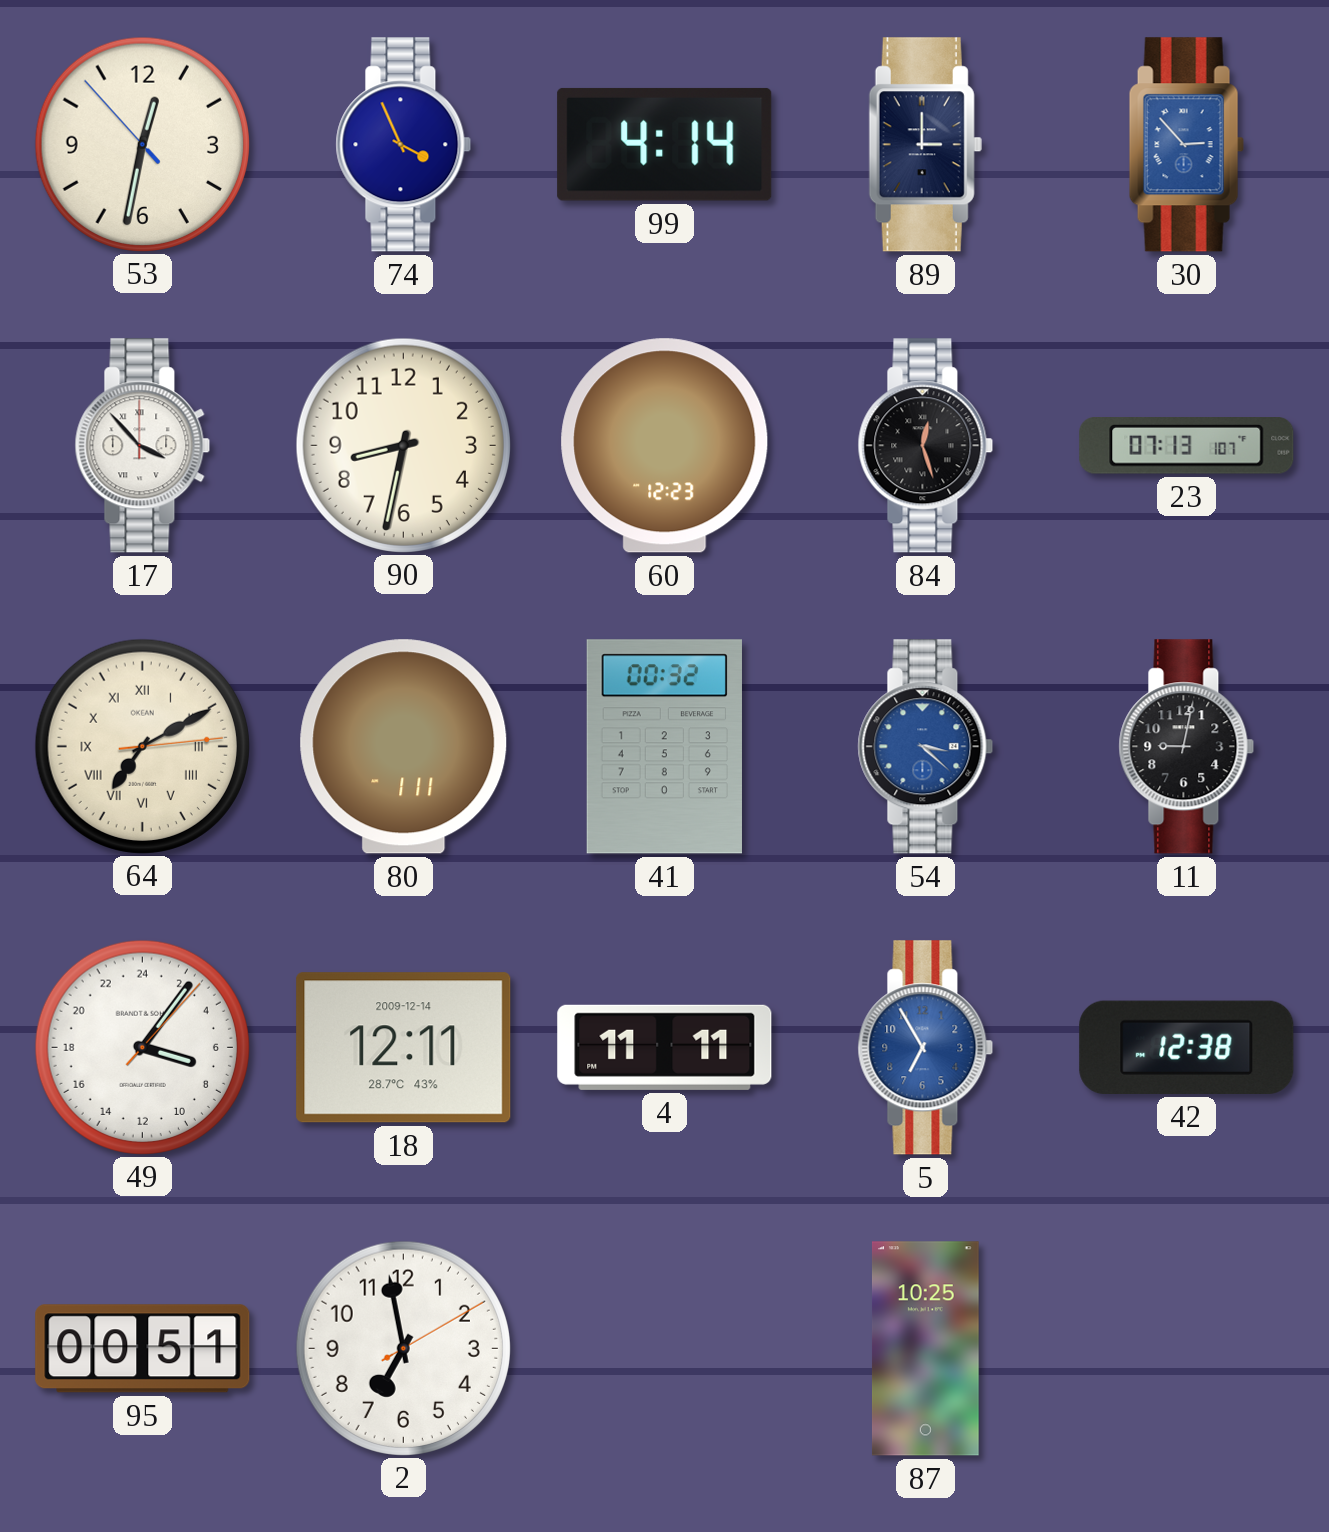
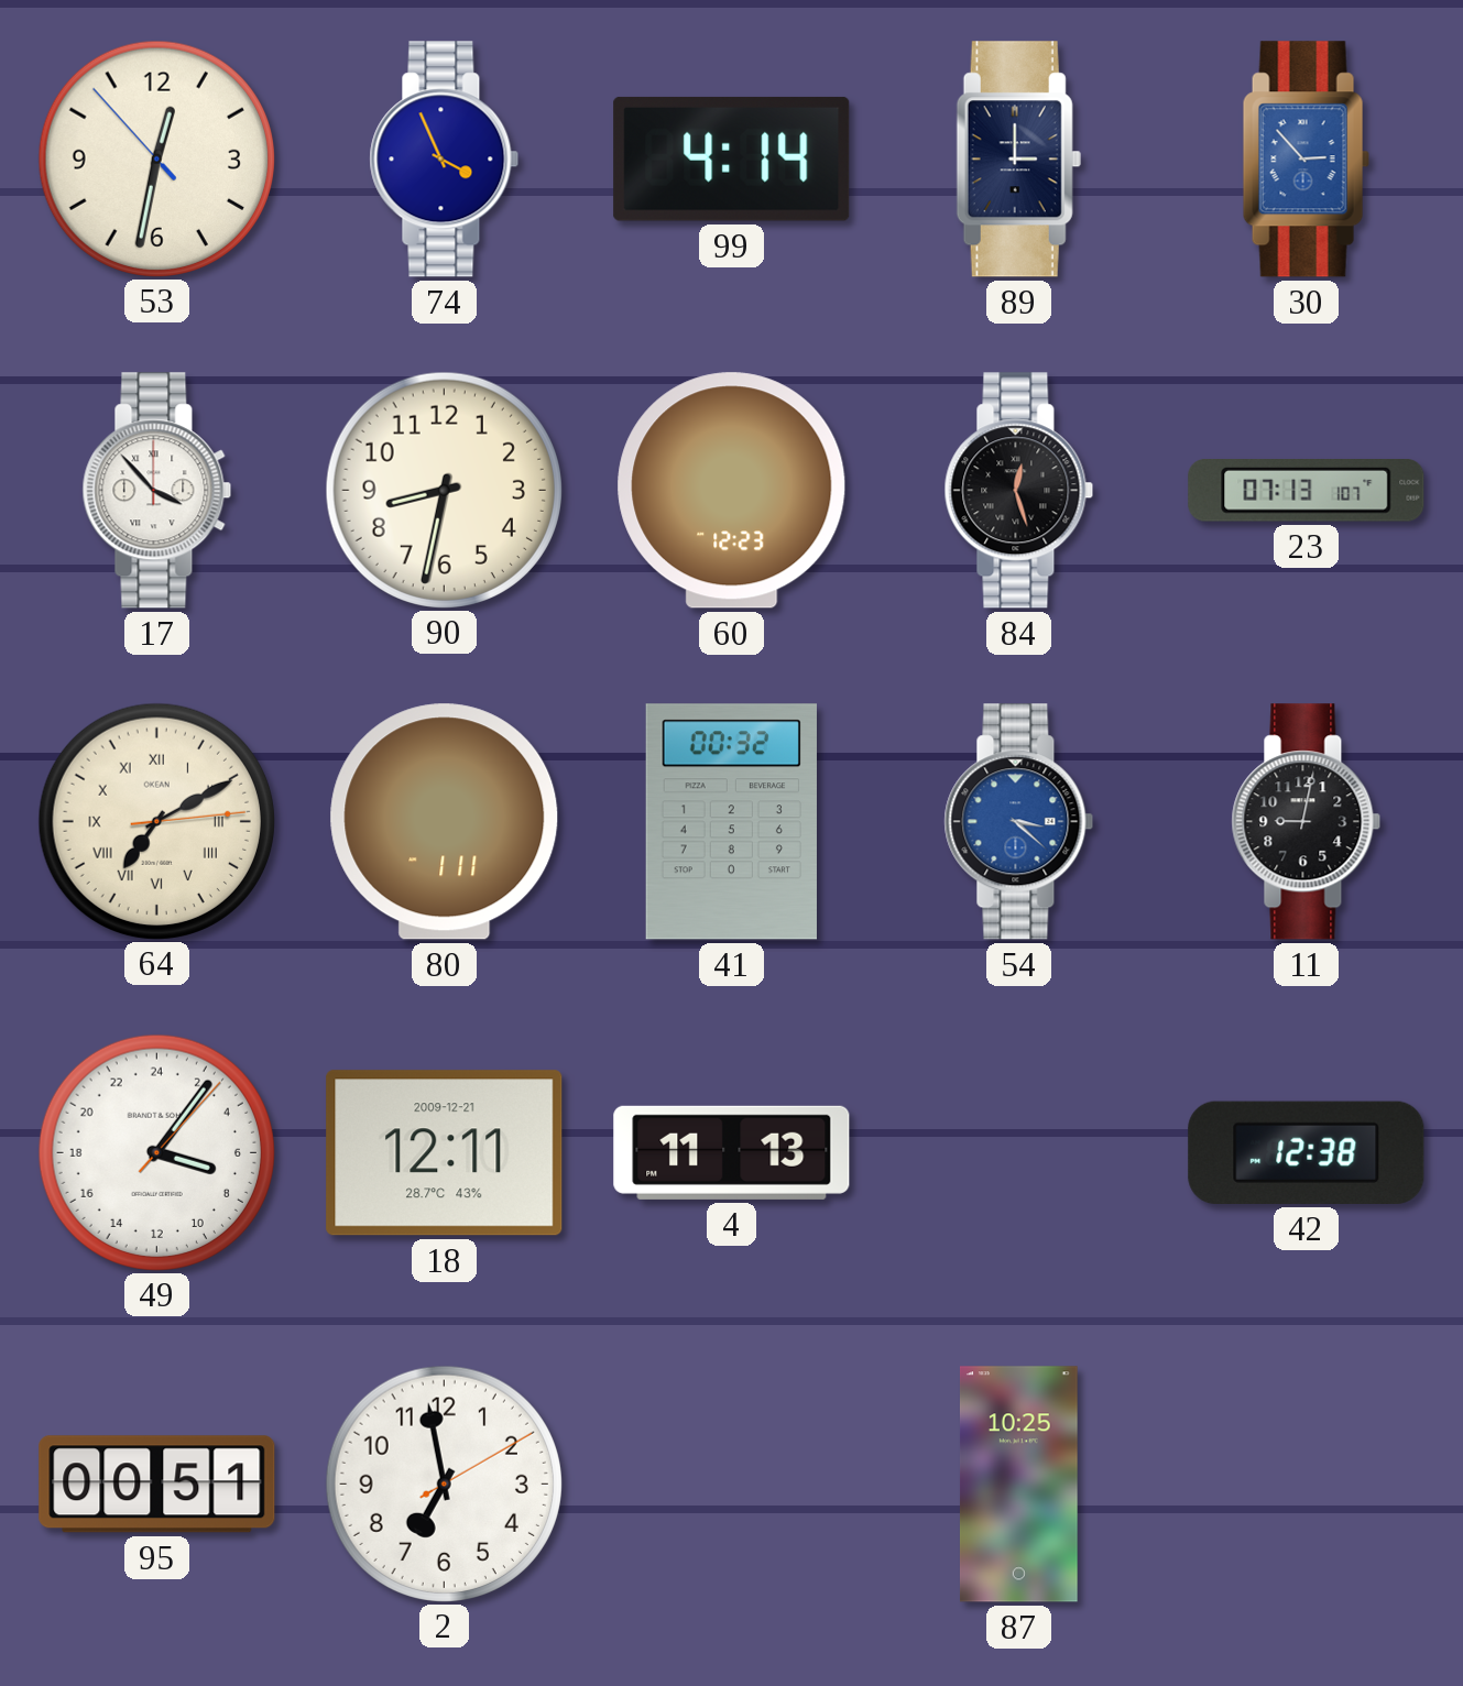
18 date: 2009-12-14 -> 2009-12-21
4: 11:11 -> 11:13
5: 6:55 -> none
